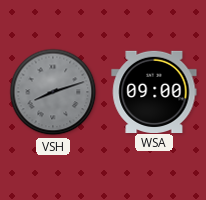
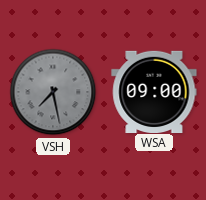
VSH: 8:12 -> 7:28
